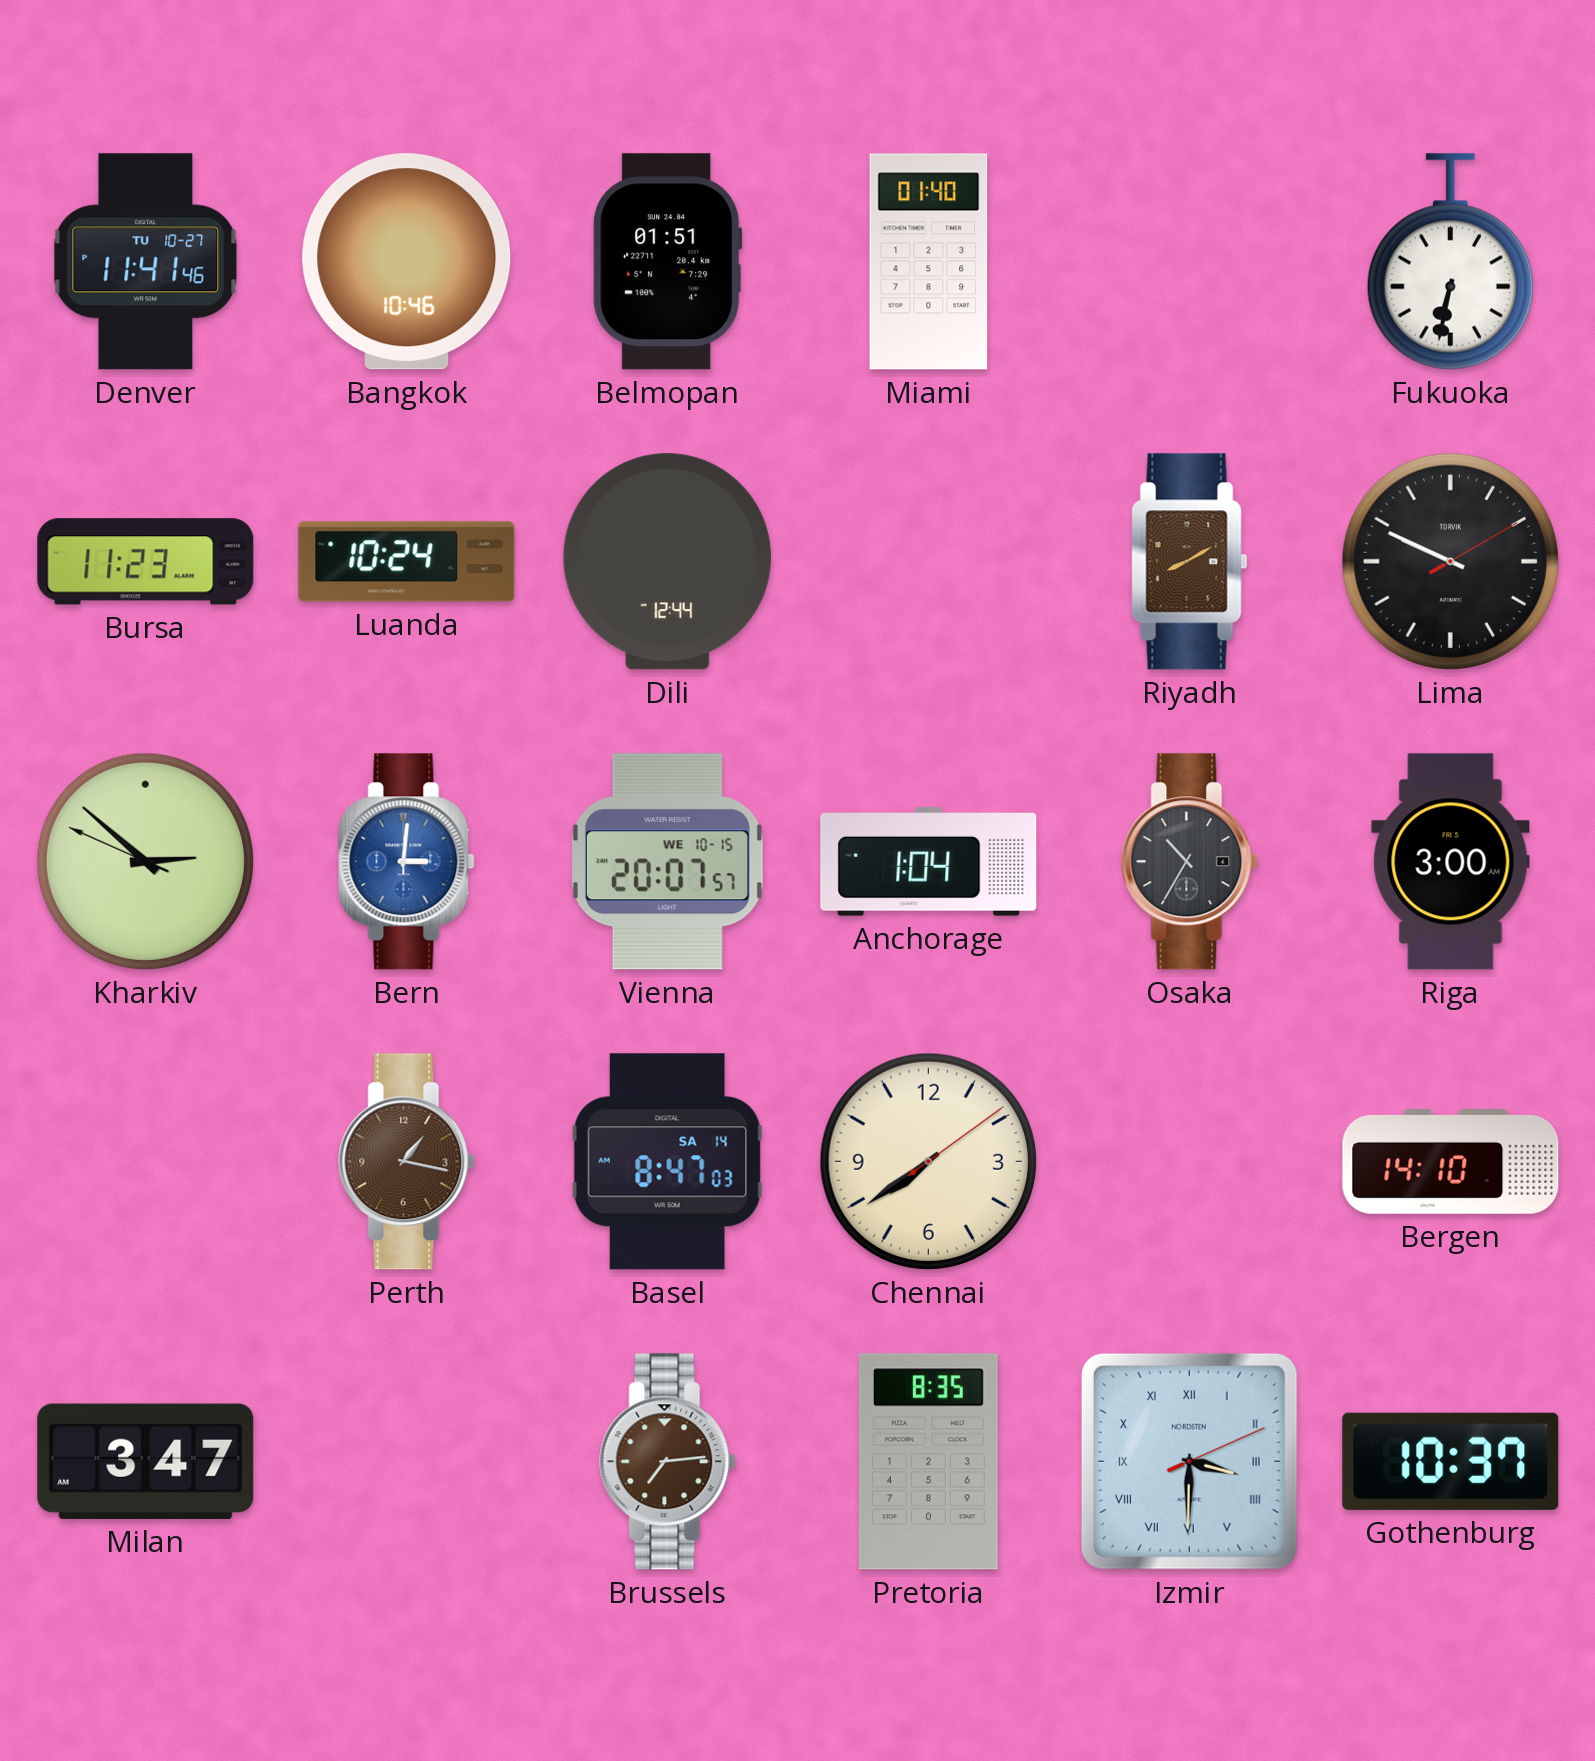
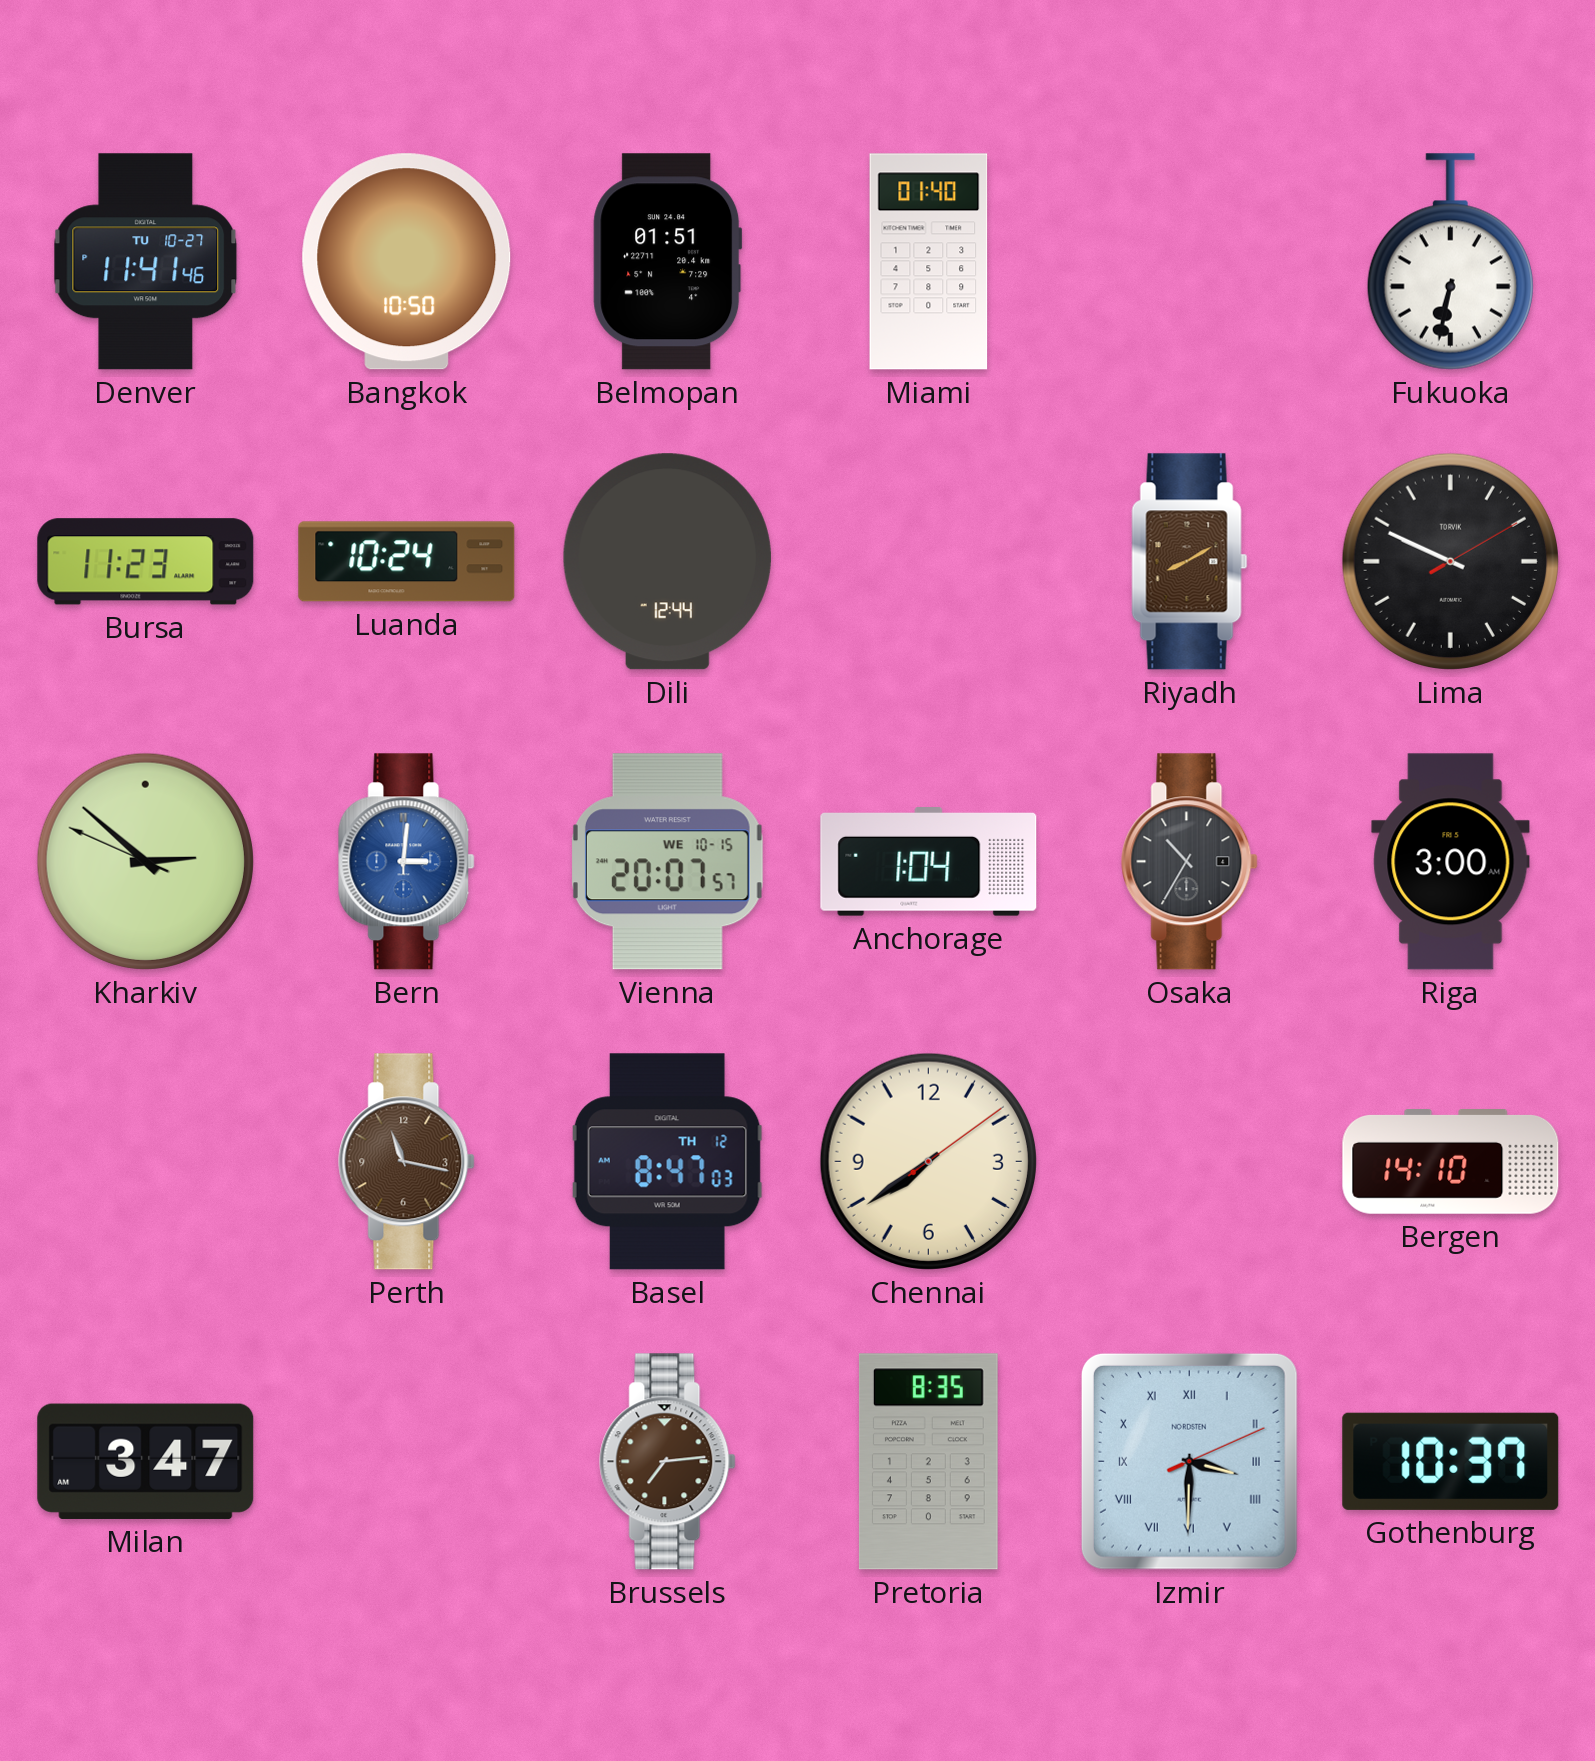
Bangkok: 10:46 -> 10:50
Perth: 1:17 -> 11:17
Basel date: SA 14 -> TH 12
